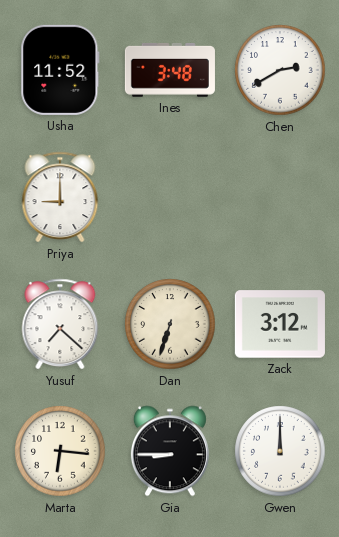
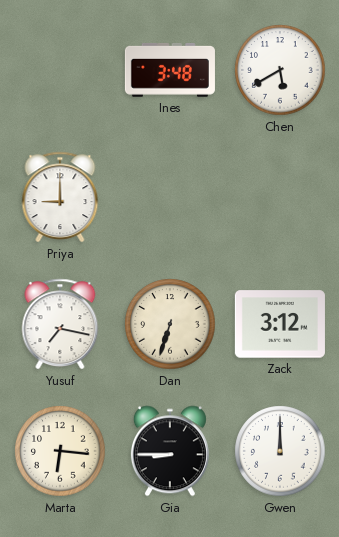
Usha: 11:52 -> none
Chen: 2:40 -> 5:40
Yusuf: 7:22 -> 7:17
